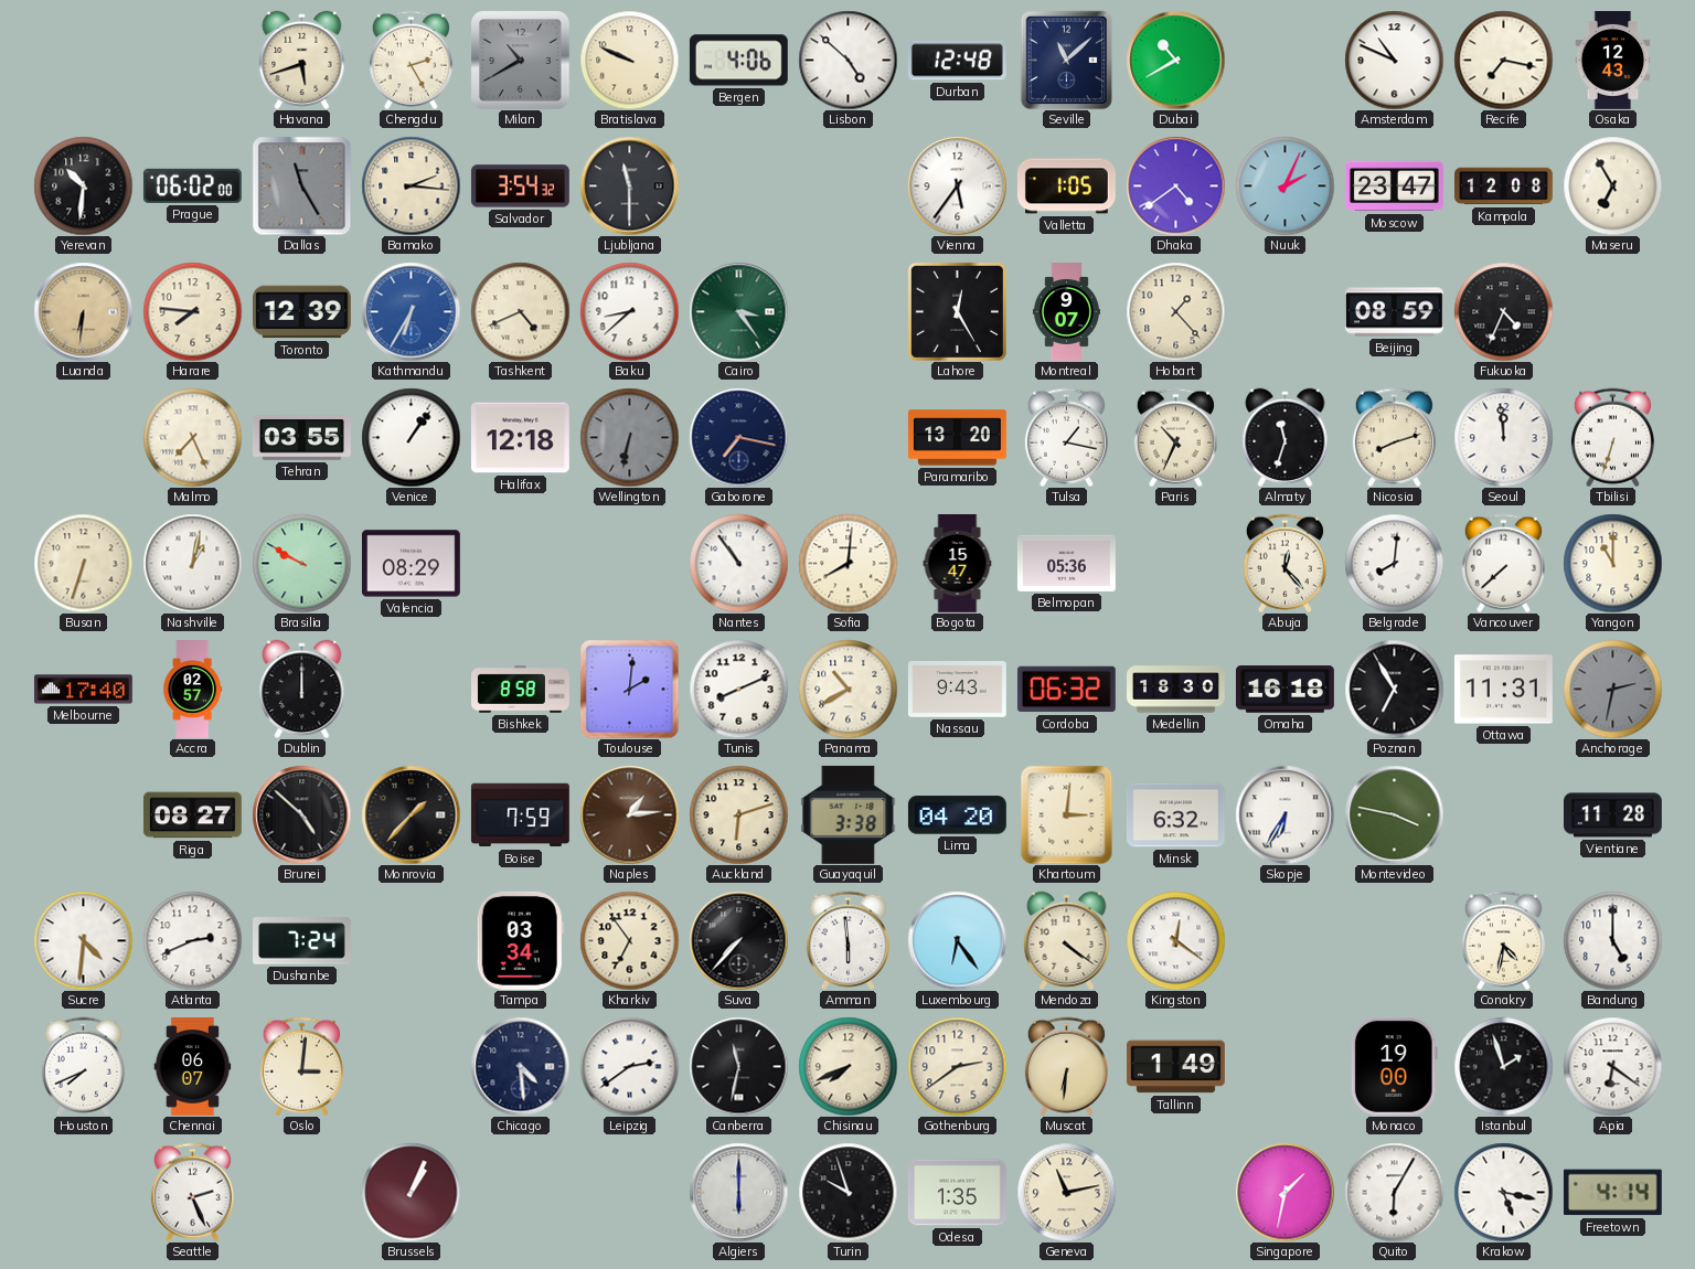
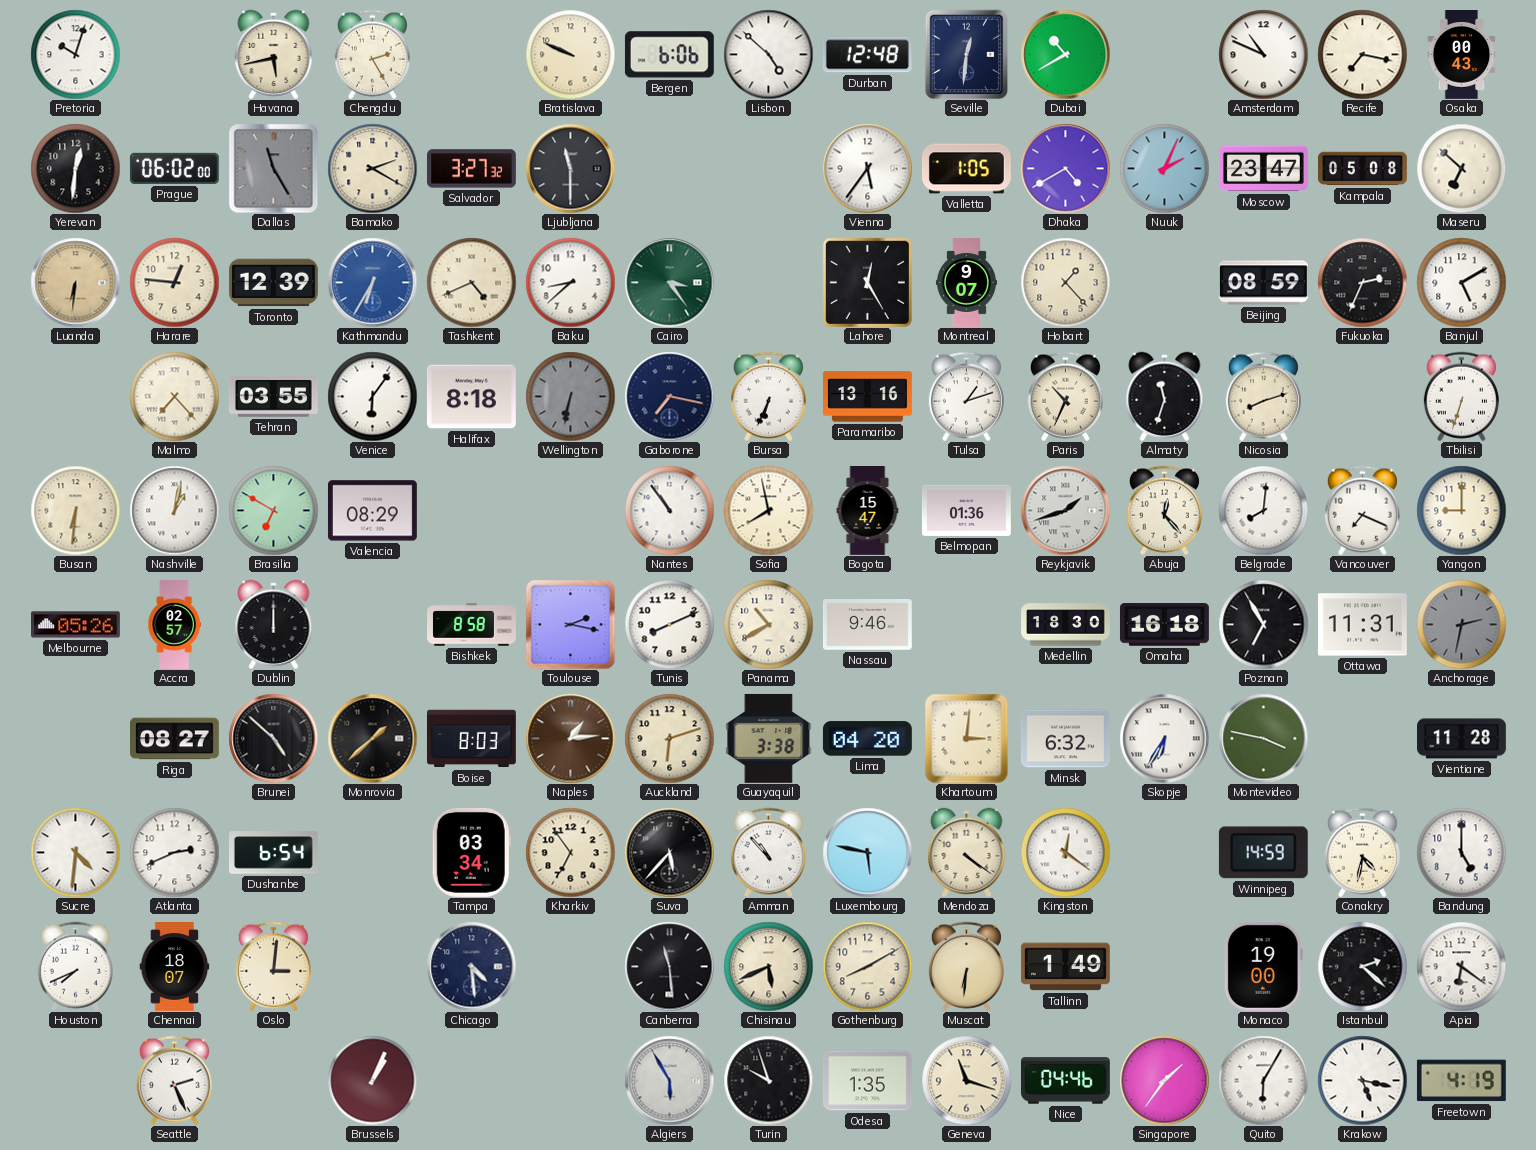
Pretoria: none -> 10:03
Havana: 5:42 -> 5:43
Milan: 10:40 -> none
Bergen: 4:06 -> 6:06
Seville: 11:08 -> 12:31
Osaka: 12:43 -> 00:43
Yerevan: 10:31 -> 12:31
Bamako: 2:16 -> 2:20
Salvador: 3:54 -> 3:27
Dhaka: 4:39 -> 4:40
Kampala: 12:08 -> 05:08
Maseru: 6:55 -> 6:52
Harare: 7:46 -> 12:46
Fukuoka: 4:34 -> 2:34
Banjul: none -> 5:10
Malmo: 7:26 -> 7:23
Venice: 1:06 -> 6:06
Halifax: 12:18 -> 8:18
Bursa: none -> 6:34
Paramaribo: 13:20 -> 13:16
Tulsa: 1:17 -> 1:12
Seoul: 11:59 -> none
Busan: 6:33 -> 6:31
Brasilia: 9:50 -> 6:50
Sofia: 8:01 -> 7:58
Belmopan: 05:36 -> 01:36
Reykjavik: none -> 1:42
Vancouver: 7:38 -> 7:19
Yangon: 11:00 -> 9:00
Melbourne: 17:40 -> 05:26
Toulouse: 2:01 -> 2:17
Nassau: 9:43 -> 9:46
Cordoba: 06:32 -> none
Monrovia: 1:37 -> 1:38
Boise: 7:59 -> 8:03
Dushanbe: 7:24 -> 6:54
Suva: 7:37 -> 5:37
Amman: 5:59 -> 10:53
Luxembourg: 6:24 -> 5:47
Winnipeg: none -> 14:59
Chennai: 06:07 -> 18:07
Leipzig: 2:39 -> none
Canberra: 11:32 -> 11:29
Chisinau: 7:41 -> 5:41
Gothenburg: 2:39 -> 8:10
Istanbul: 1:57 -> 2:22
Algiers: 6:00 -> 5:55
Geneva: 11:13 -> 11:18
Nice: none -> 04:46
Singapore: 1:32 -> 1:36
Freetown: 4:14 -> 4:19
